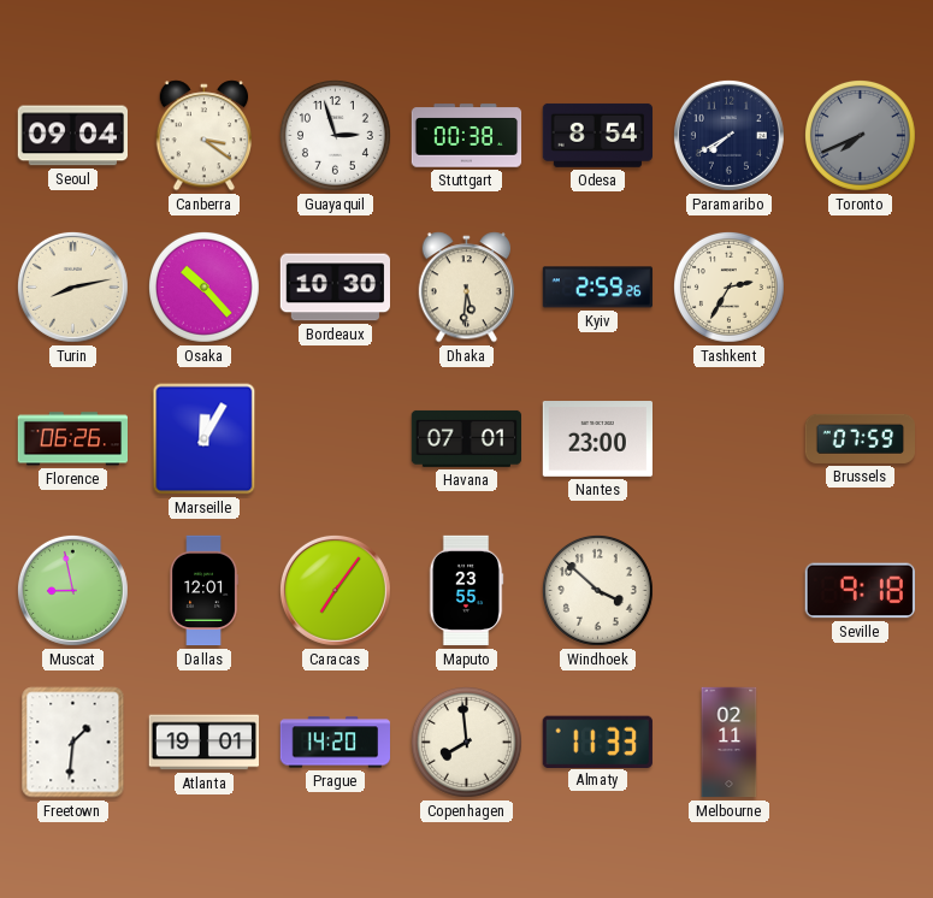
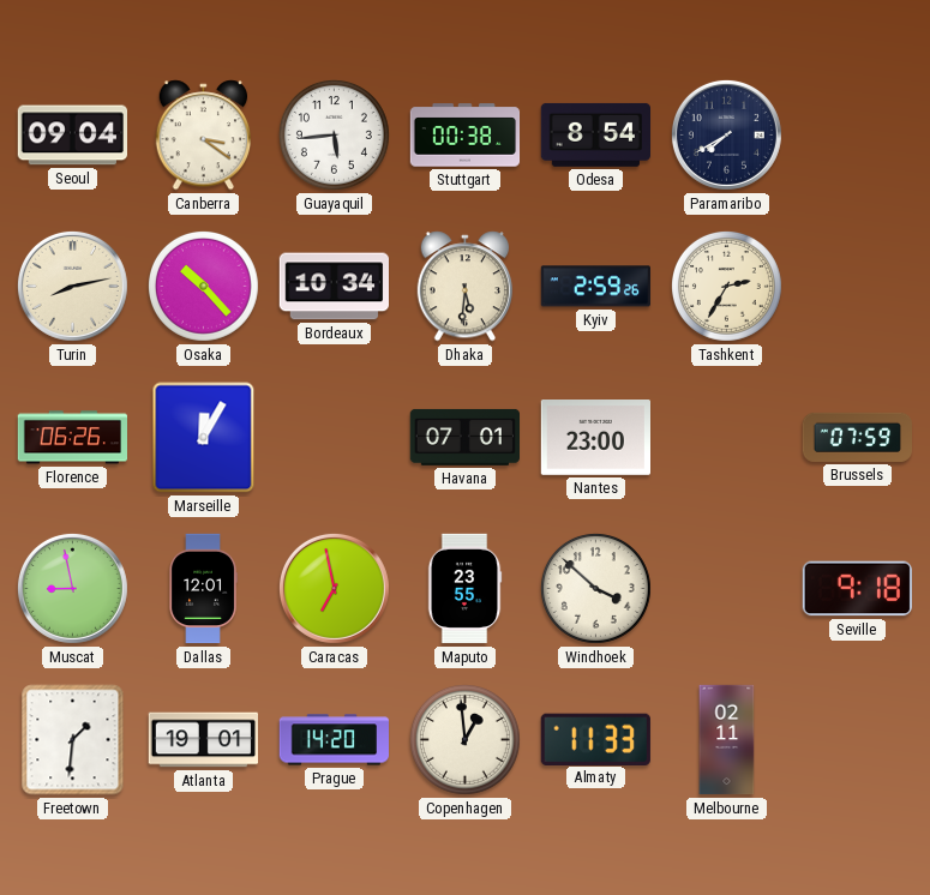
Guayaquil: 2:57 -> 5:44
Toronto: 7:41 -> none
Bordeaux: 10:30 -> 10:34
Caracas: 7:06 -> 6:58
Copenhagen: 7:59 -> 12:59
